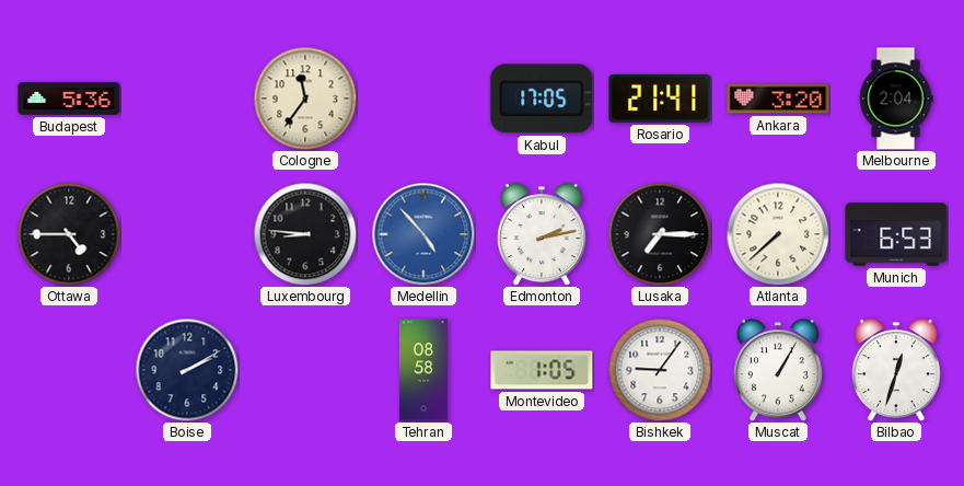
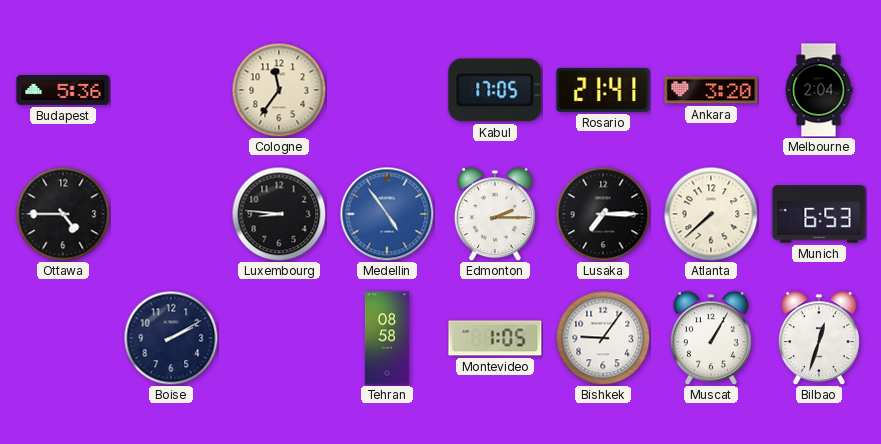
Medellin: 4:53 -> 4:54
Edmonton: 2:13 -> 2:15
